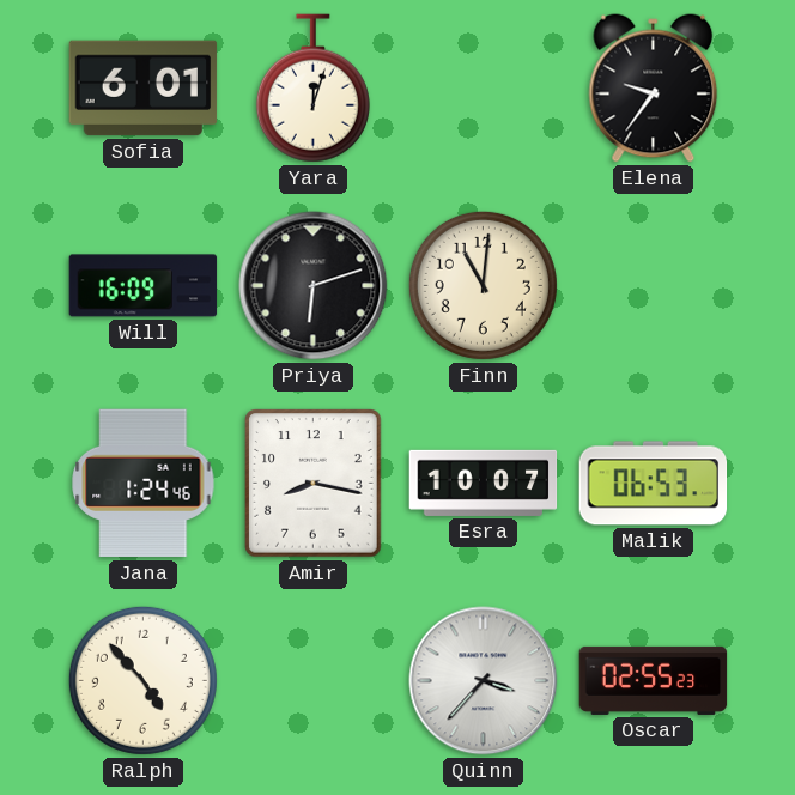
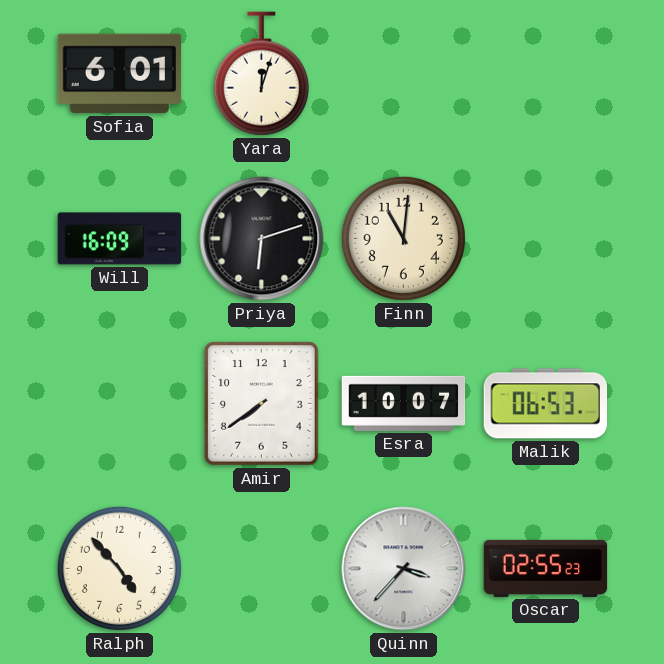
Elena: 9:36 -> none
Jana: 1:24 -> none
Amir: 8:17 -> 7:39
